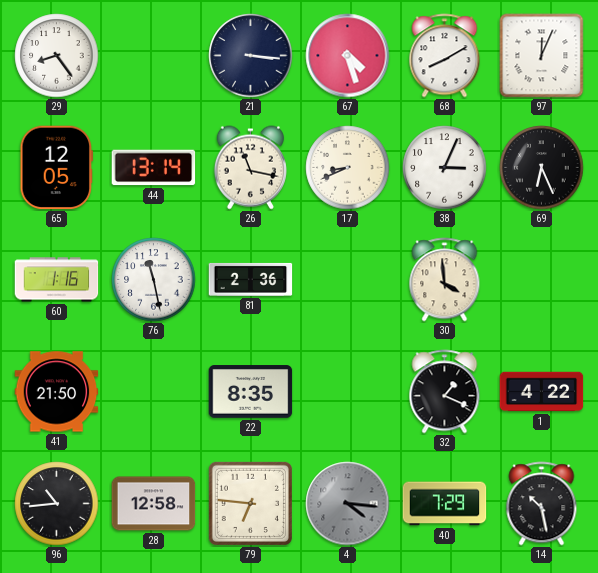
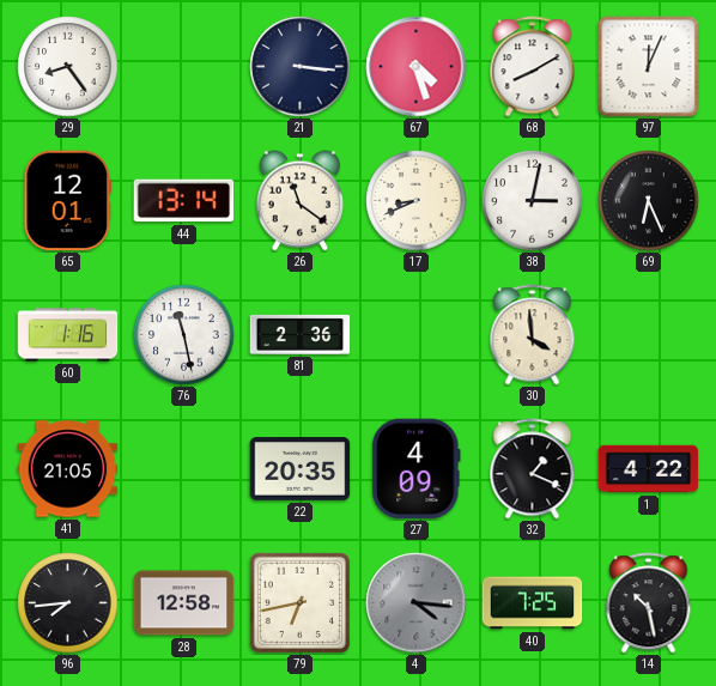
65: 12:05 -> 12:01
26: 11:17 -> 11:21
38: 3:04 -> 3:02
41: 21:50 -> 21:05
22: 8:35 -> 20:35
27: none -> 4:09
96: 10:44 -> 7:44
79: 6:46 -> 6:43
40: 7:29 -> 7:25
